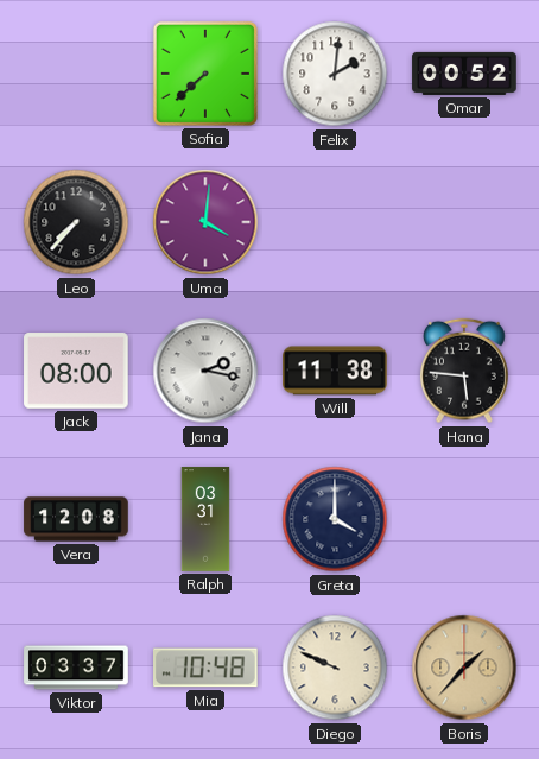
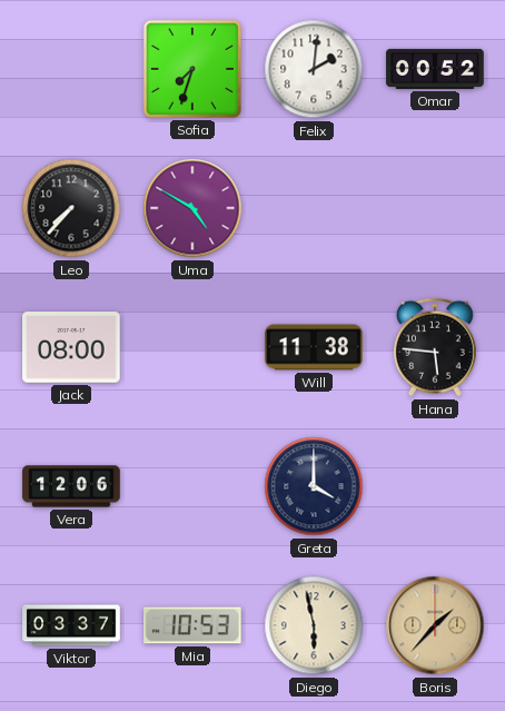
Sofia: 7:38 -> 7:33
Uma: 4:01 -> 4:50
Jana: 2:17 -> none
Vera: 12:08 -> 12:06
Ralph: 03:31 -> none
Mia: 10:48 -> 10:53
Diego: 9:49 -> 5:58
